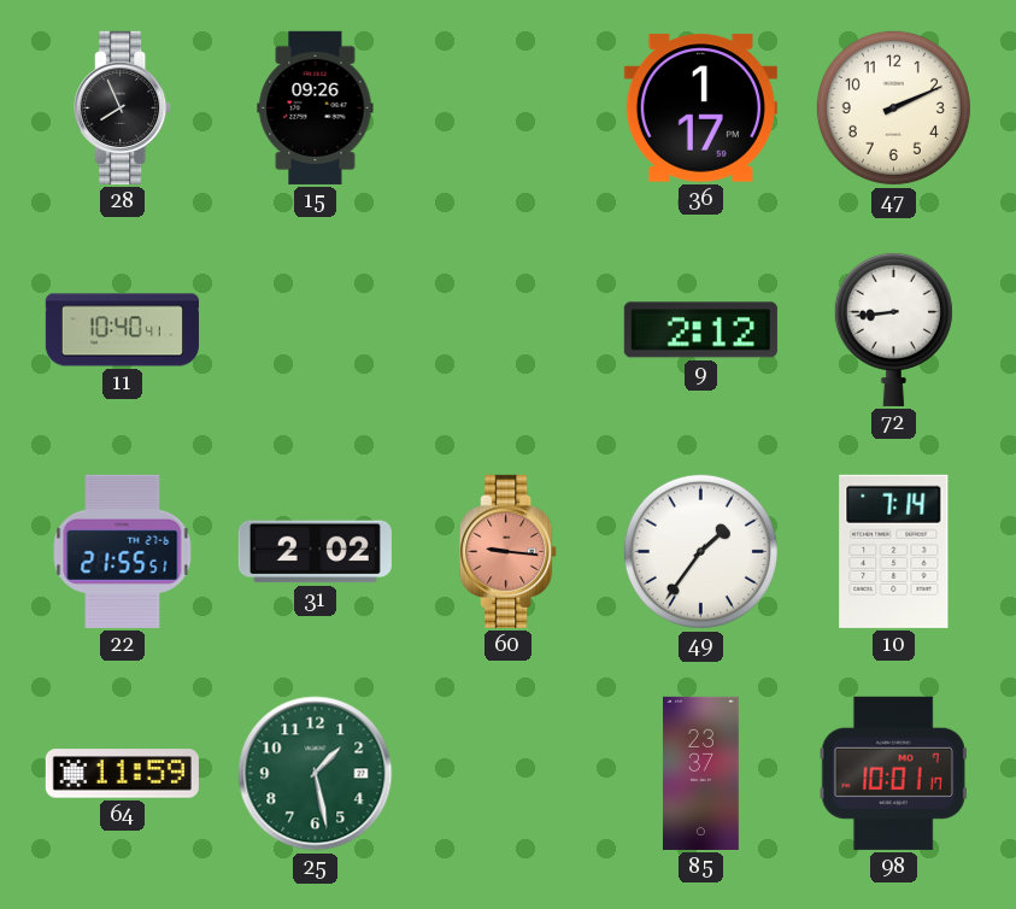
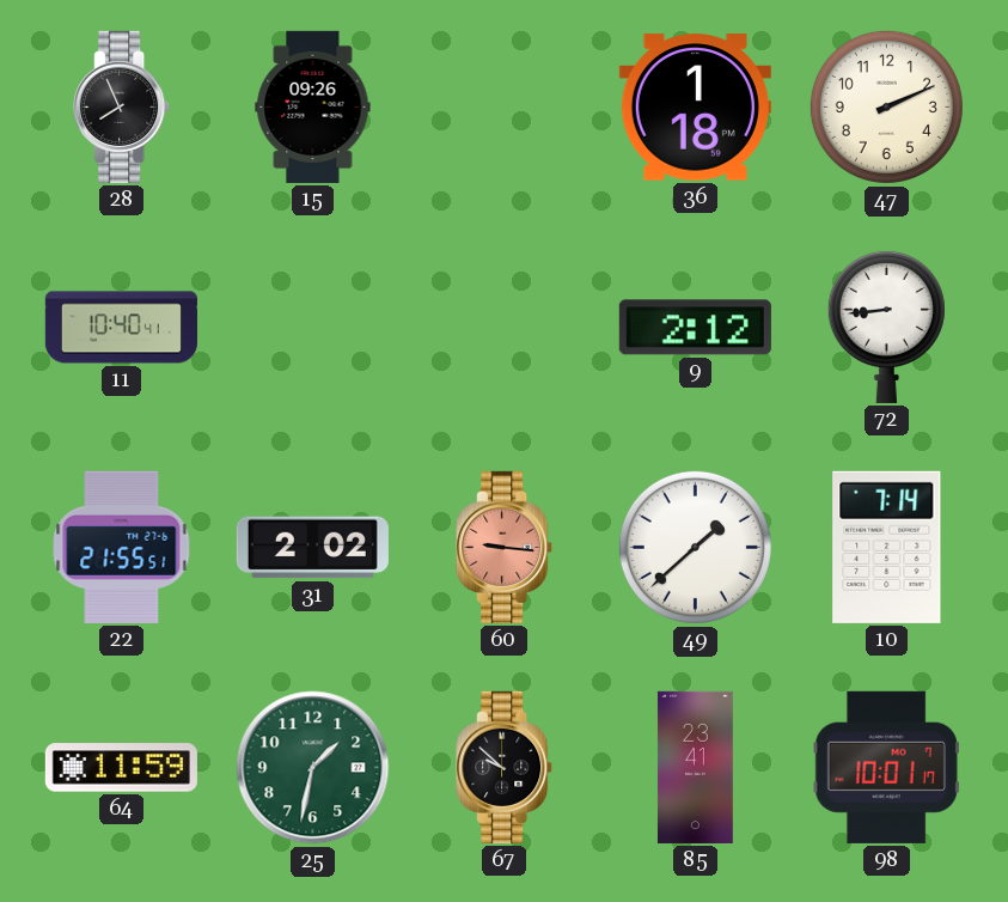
36: 1:17 -> 1:18
49: 1:36 -> 1:38
25: 1:28 -> 1:32
67: none -> 9:52
85: 23:37 -> 23:41
